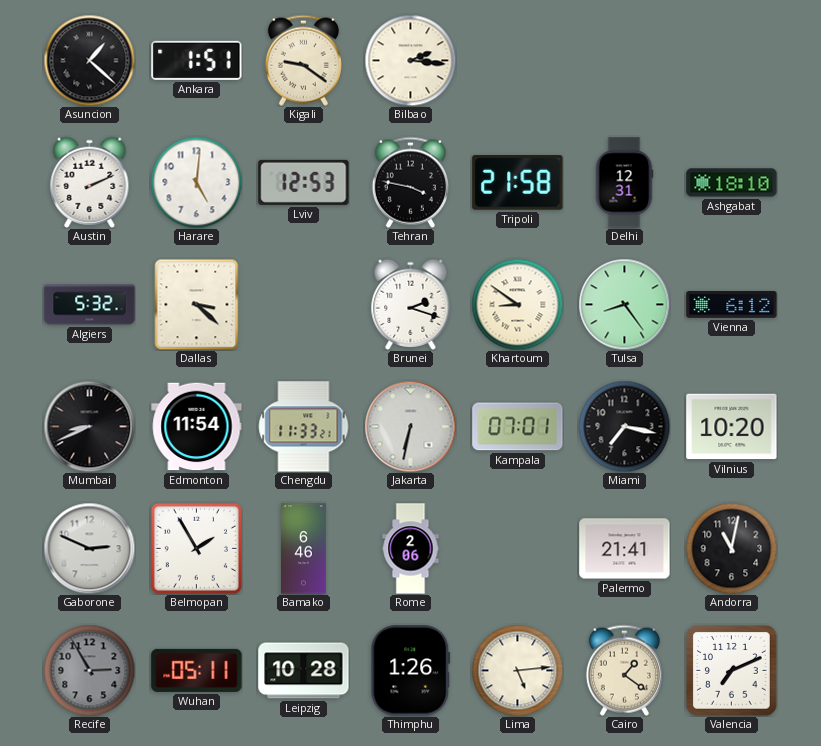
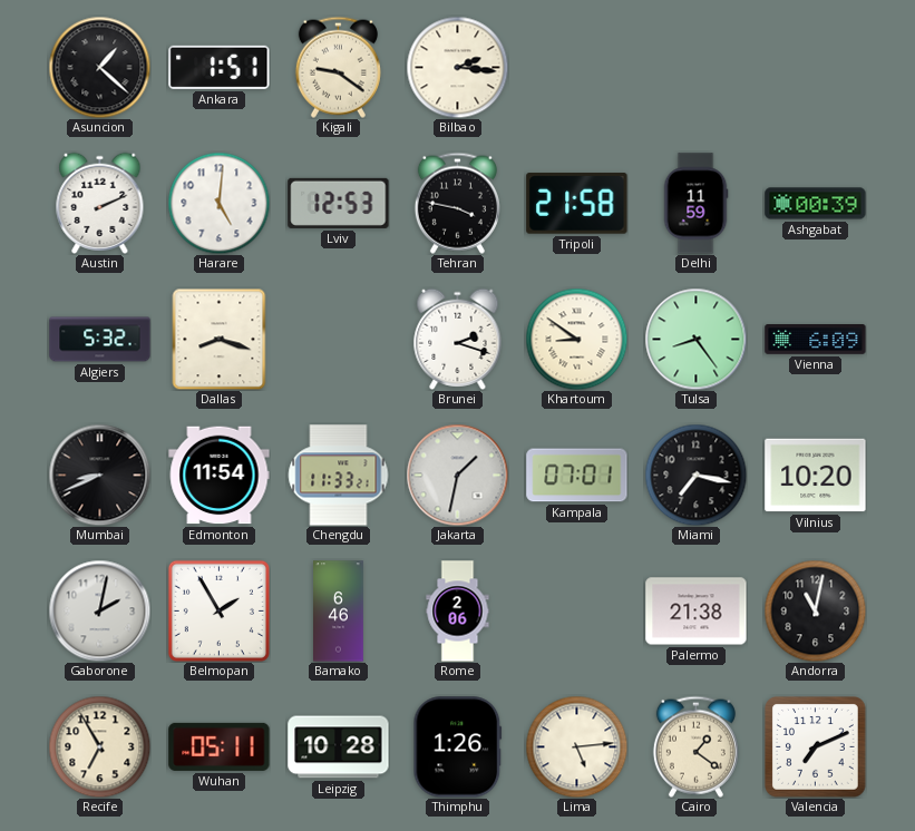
Delhi: 12:31 -> 11:59
Ashgabat: 18:10 -> 00:39
Dallas: 3:22 -> 8:18
Vienna: 6:12 -> 6:09
Jakarta: 6:32 -> 1:32
Gaborone: 2:49 -> 2:02
Palermo: 21:41 -> 21:38
Recife: 2:55 -> 6:55
Recife dial: grey -> cream
